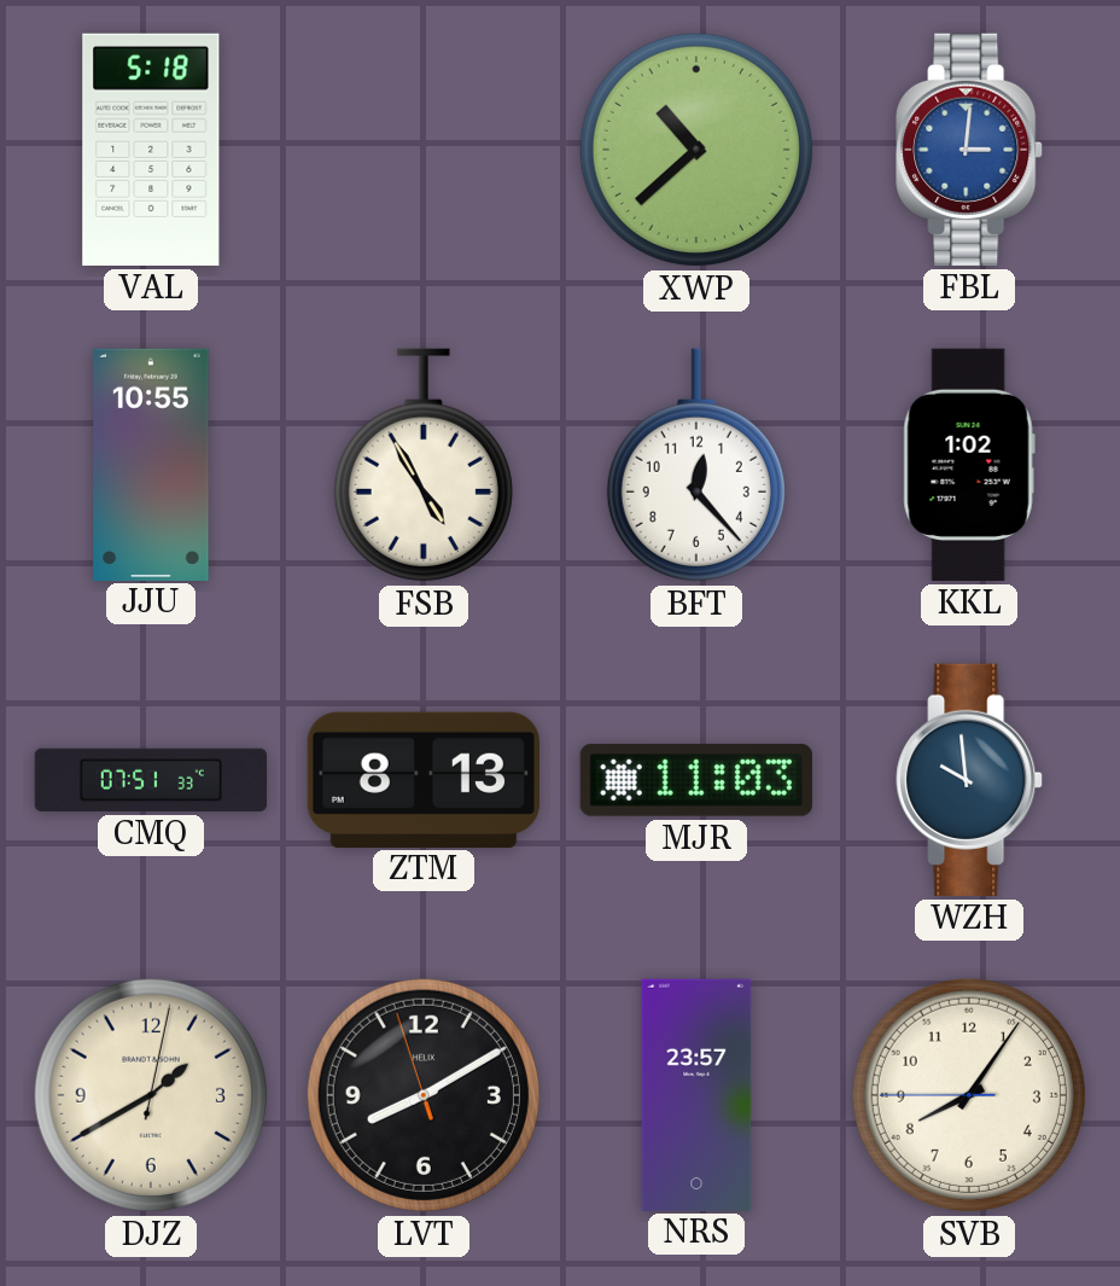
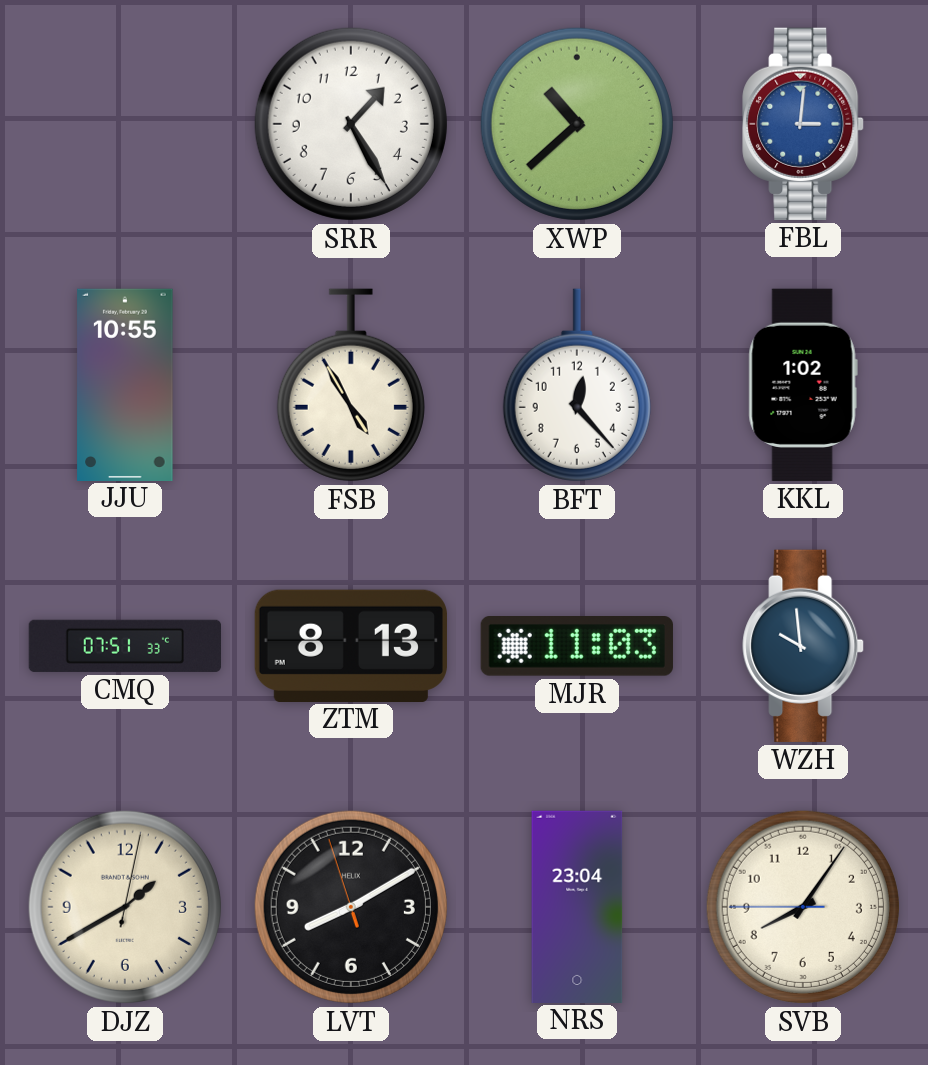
VAL: 5:18 -> none
SRR: none -> 1:25
NRS: 23:57 -> 23:04
